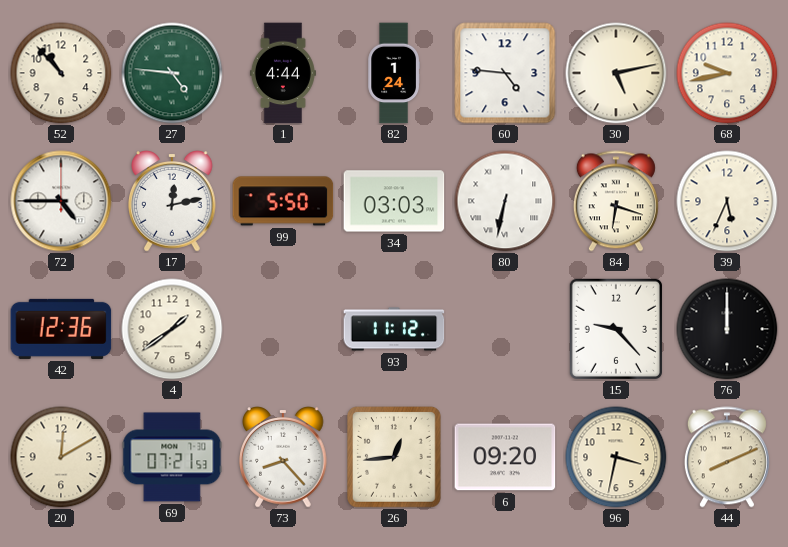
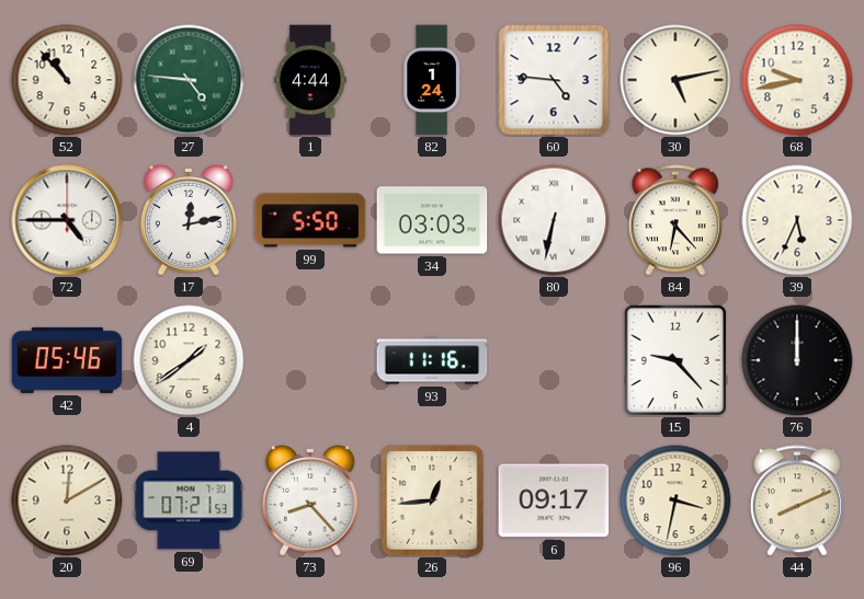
84: 6:18 -> 6:23
42: 12:36 -> 05:46
93: 11:12 -> 11:16
6: 09:20 -> 09:17
